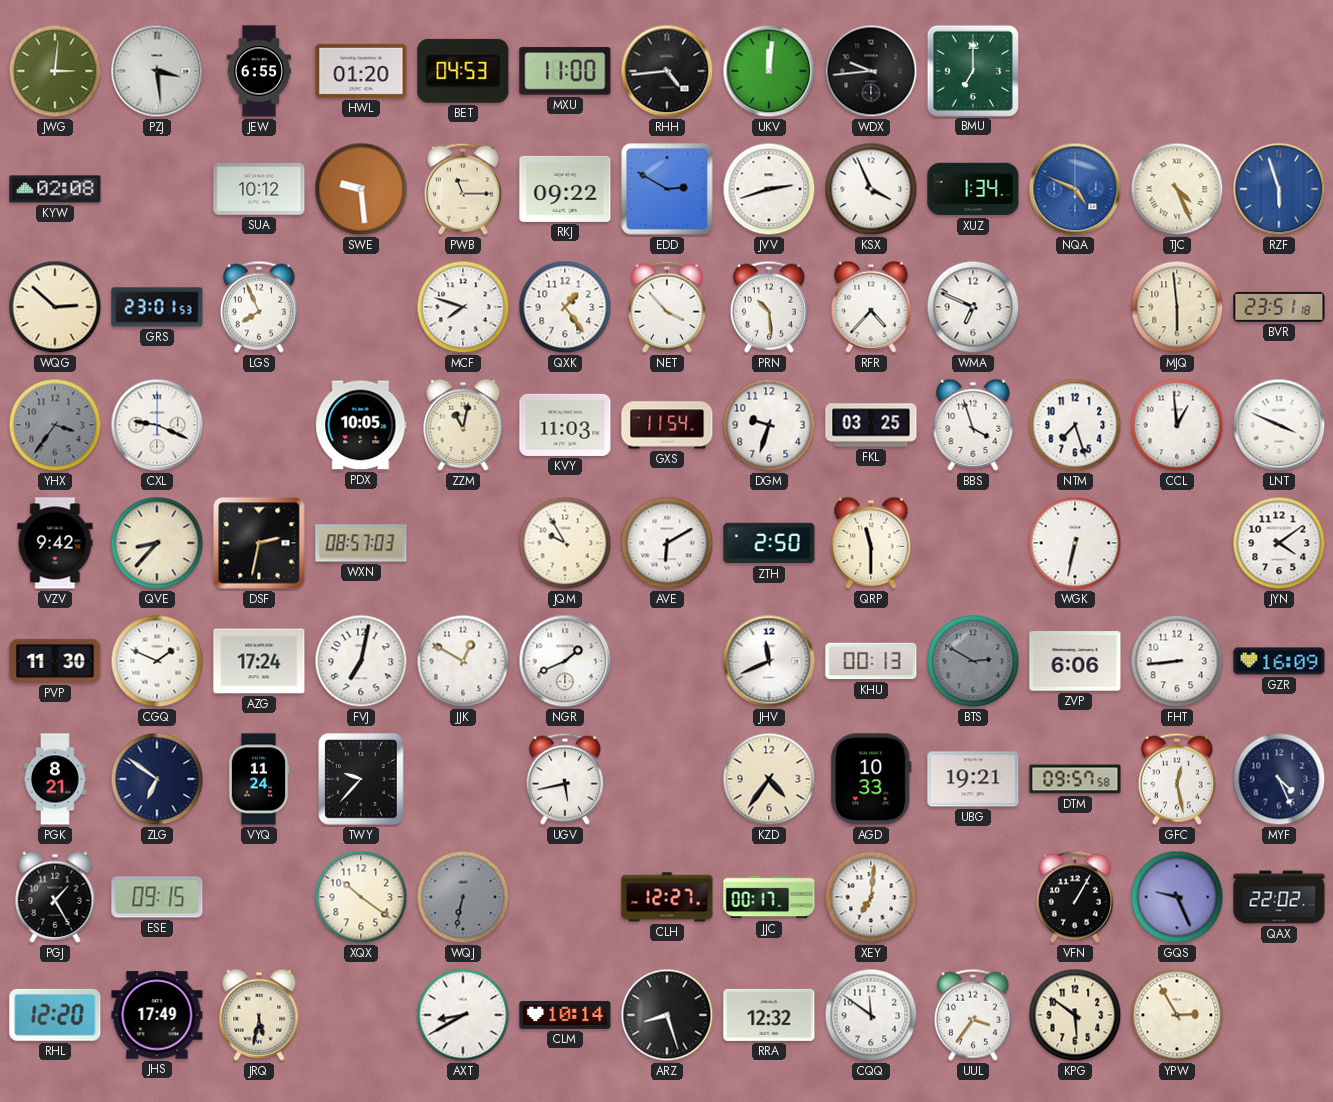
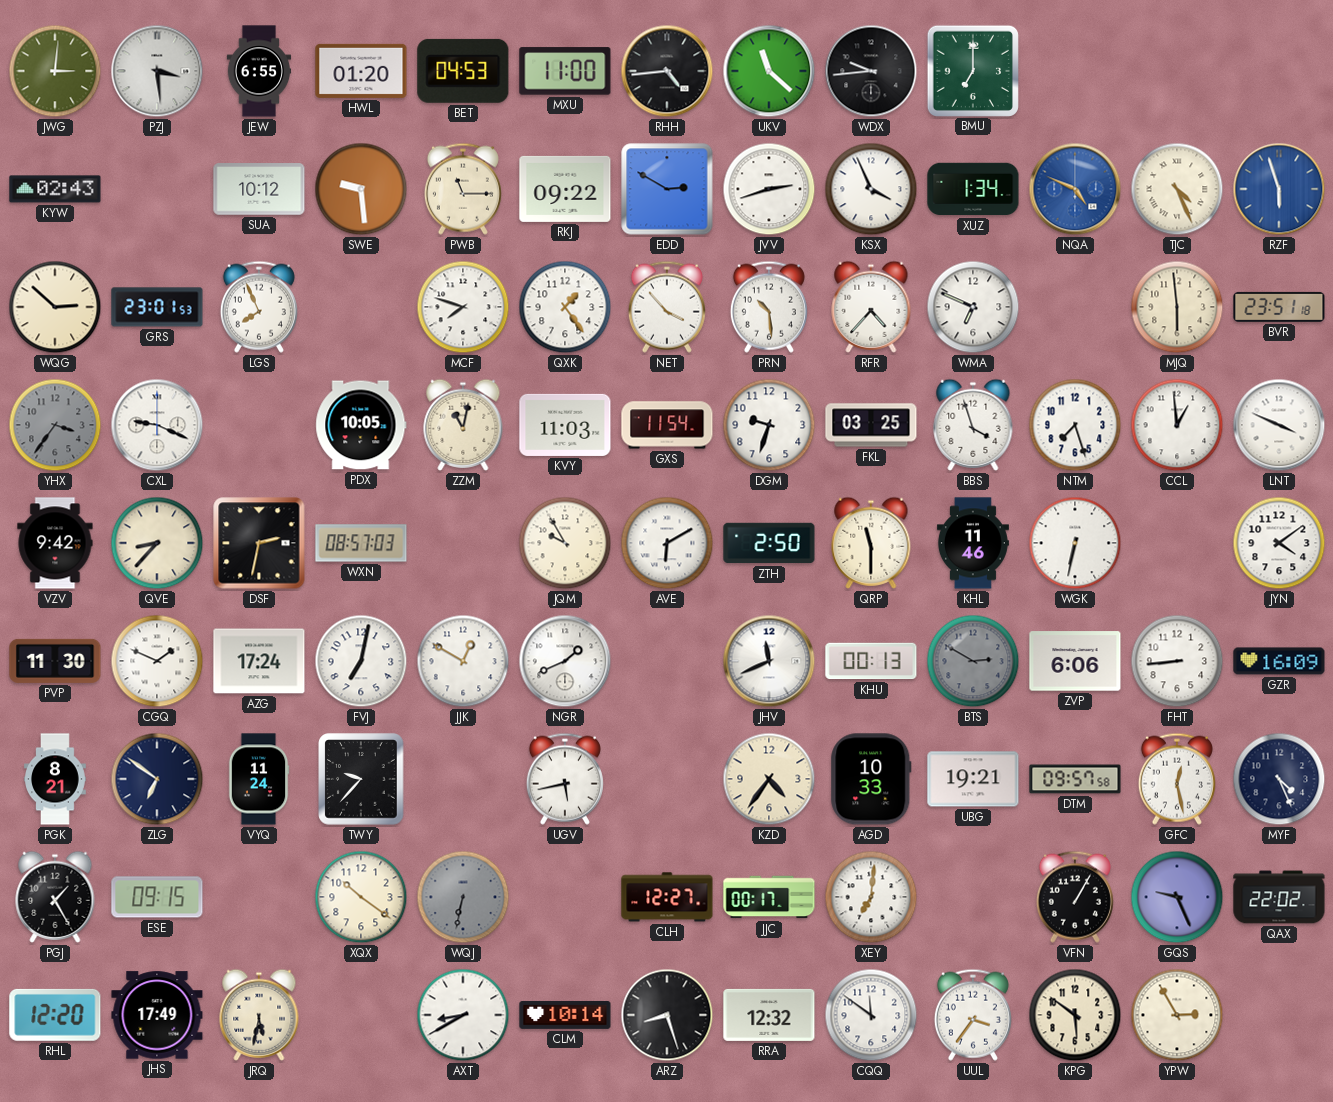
UKV: 12:01 -> 11:22
KYW: 02:08 -> 02:43
KHL: none -> 11:46
